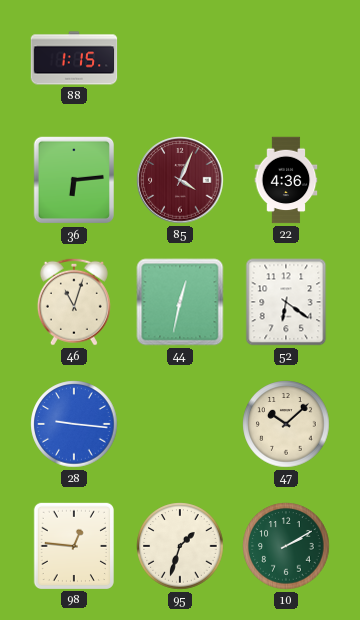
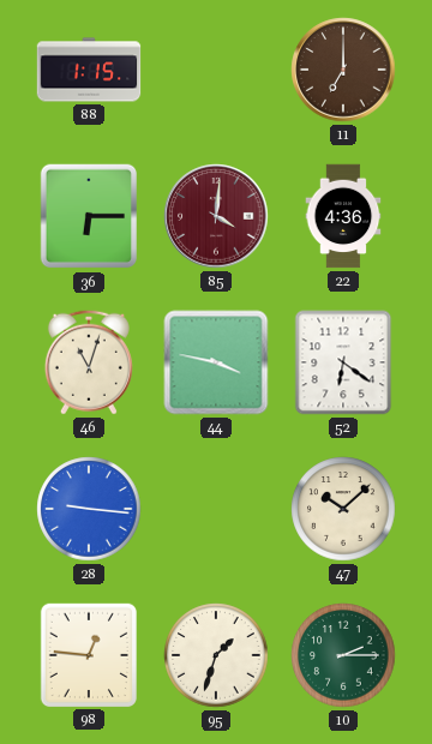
11: none -> 7:00
36: 6:14 -> 6:15
85: 4:04 -> 4:01
44: 12:32 -> 3:47
10: 2:10 -> 2:15
